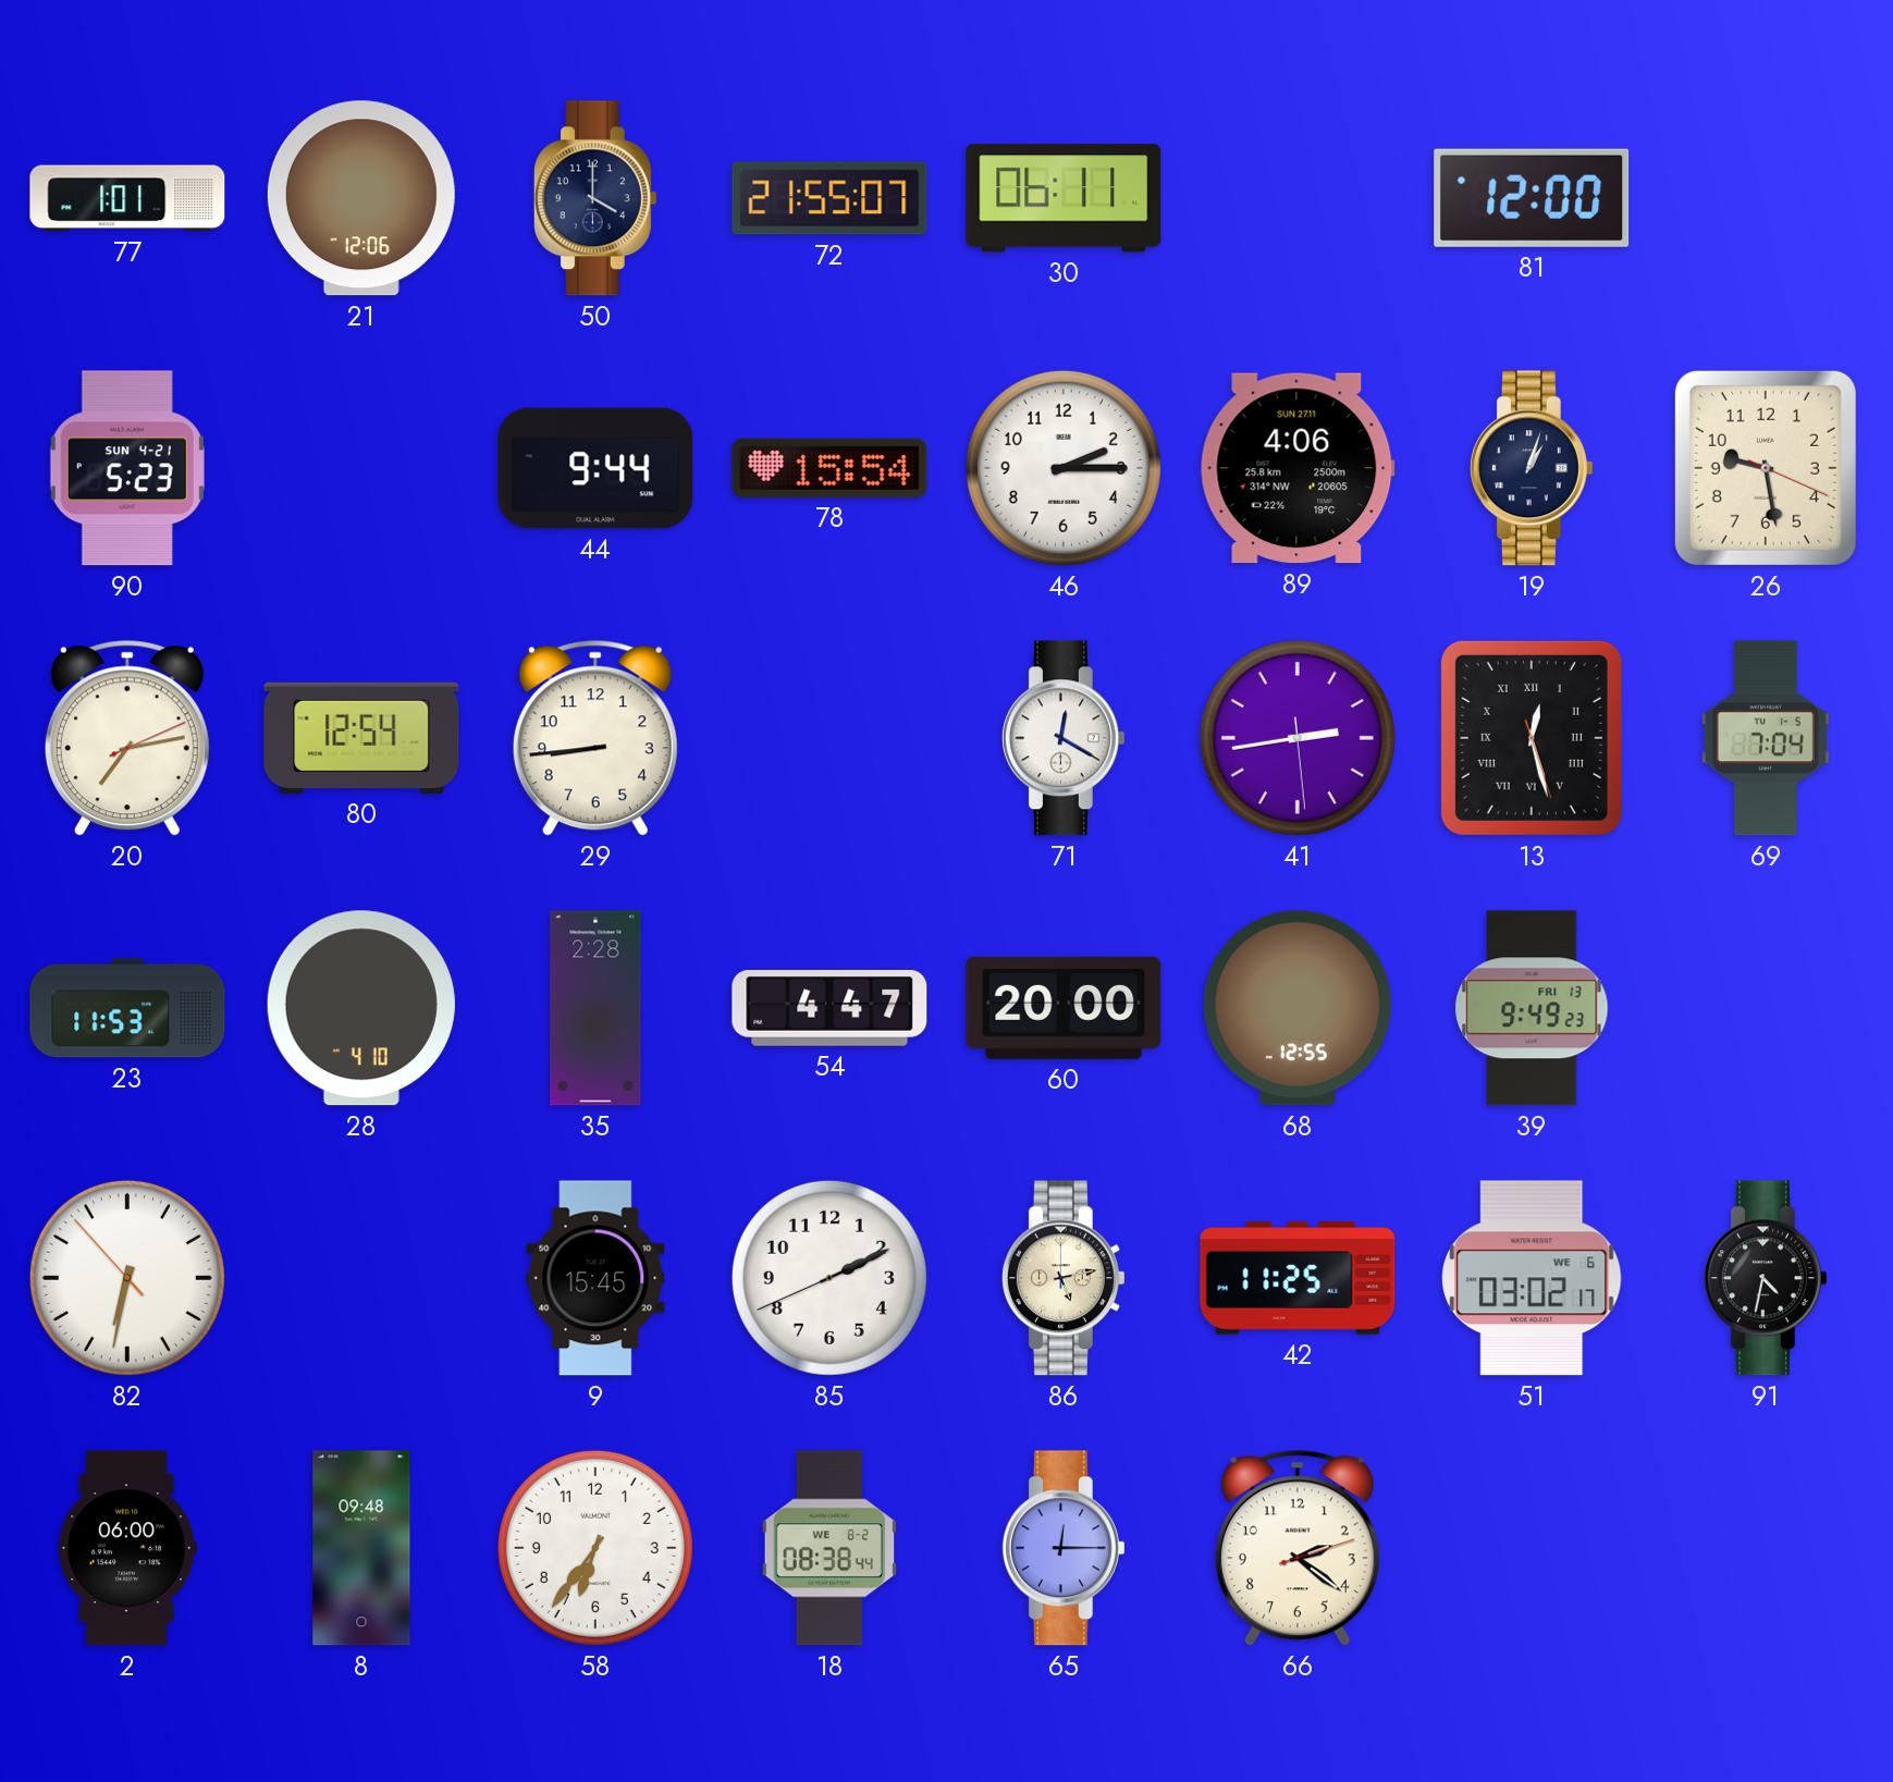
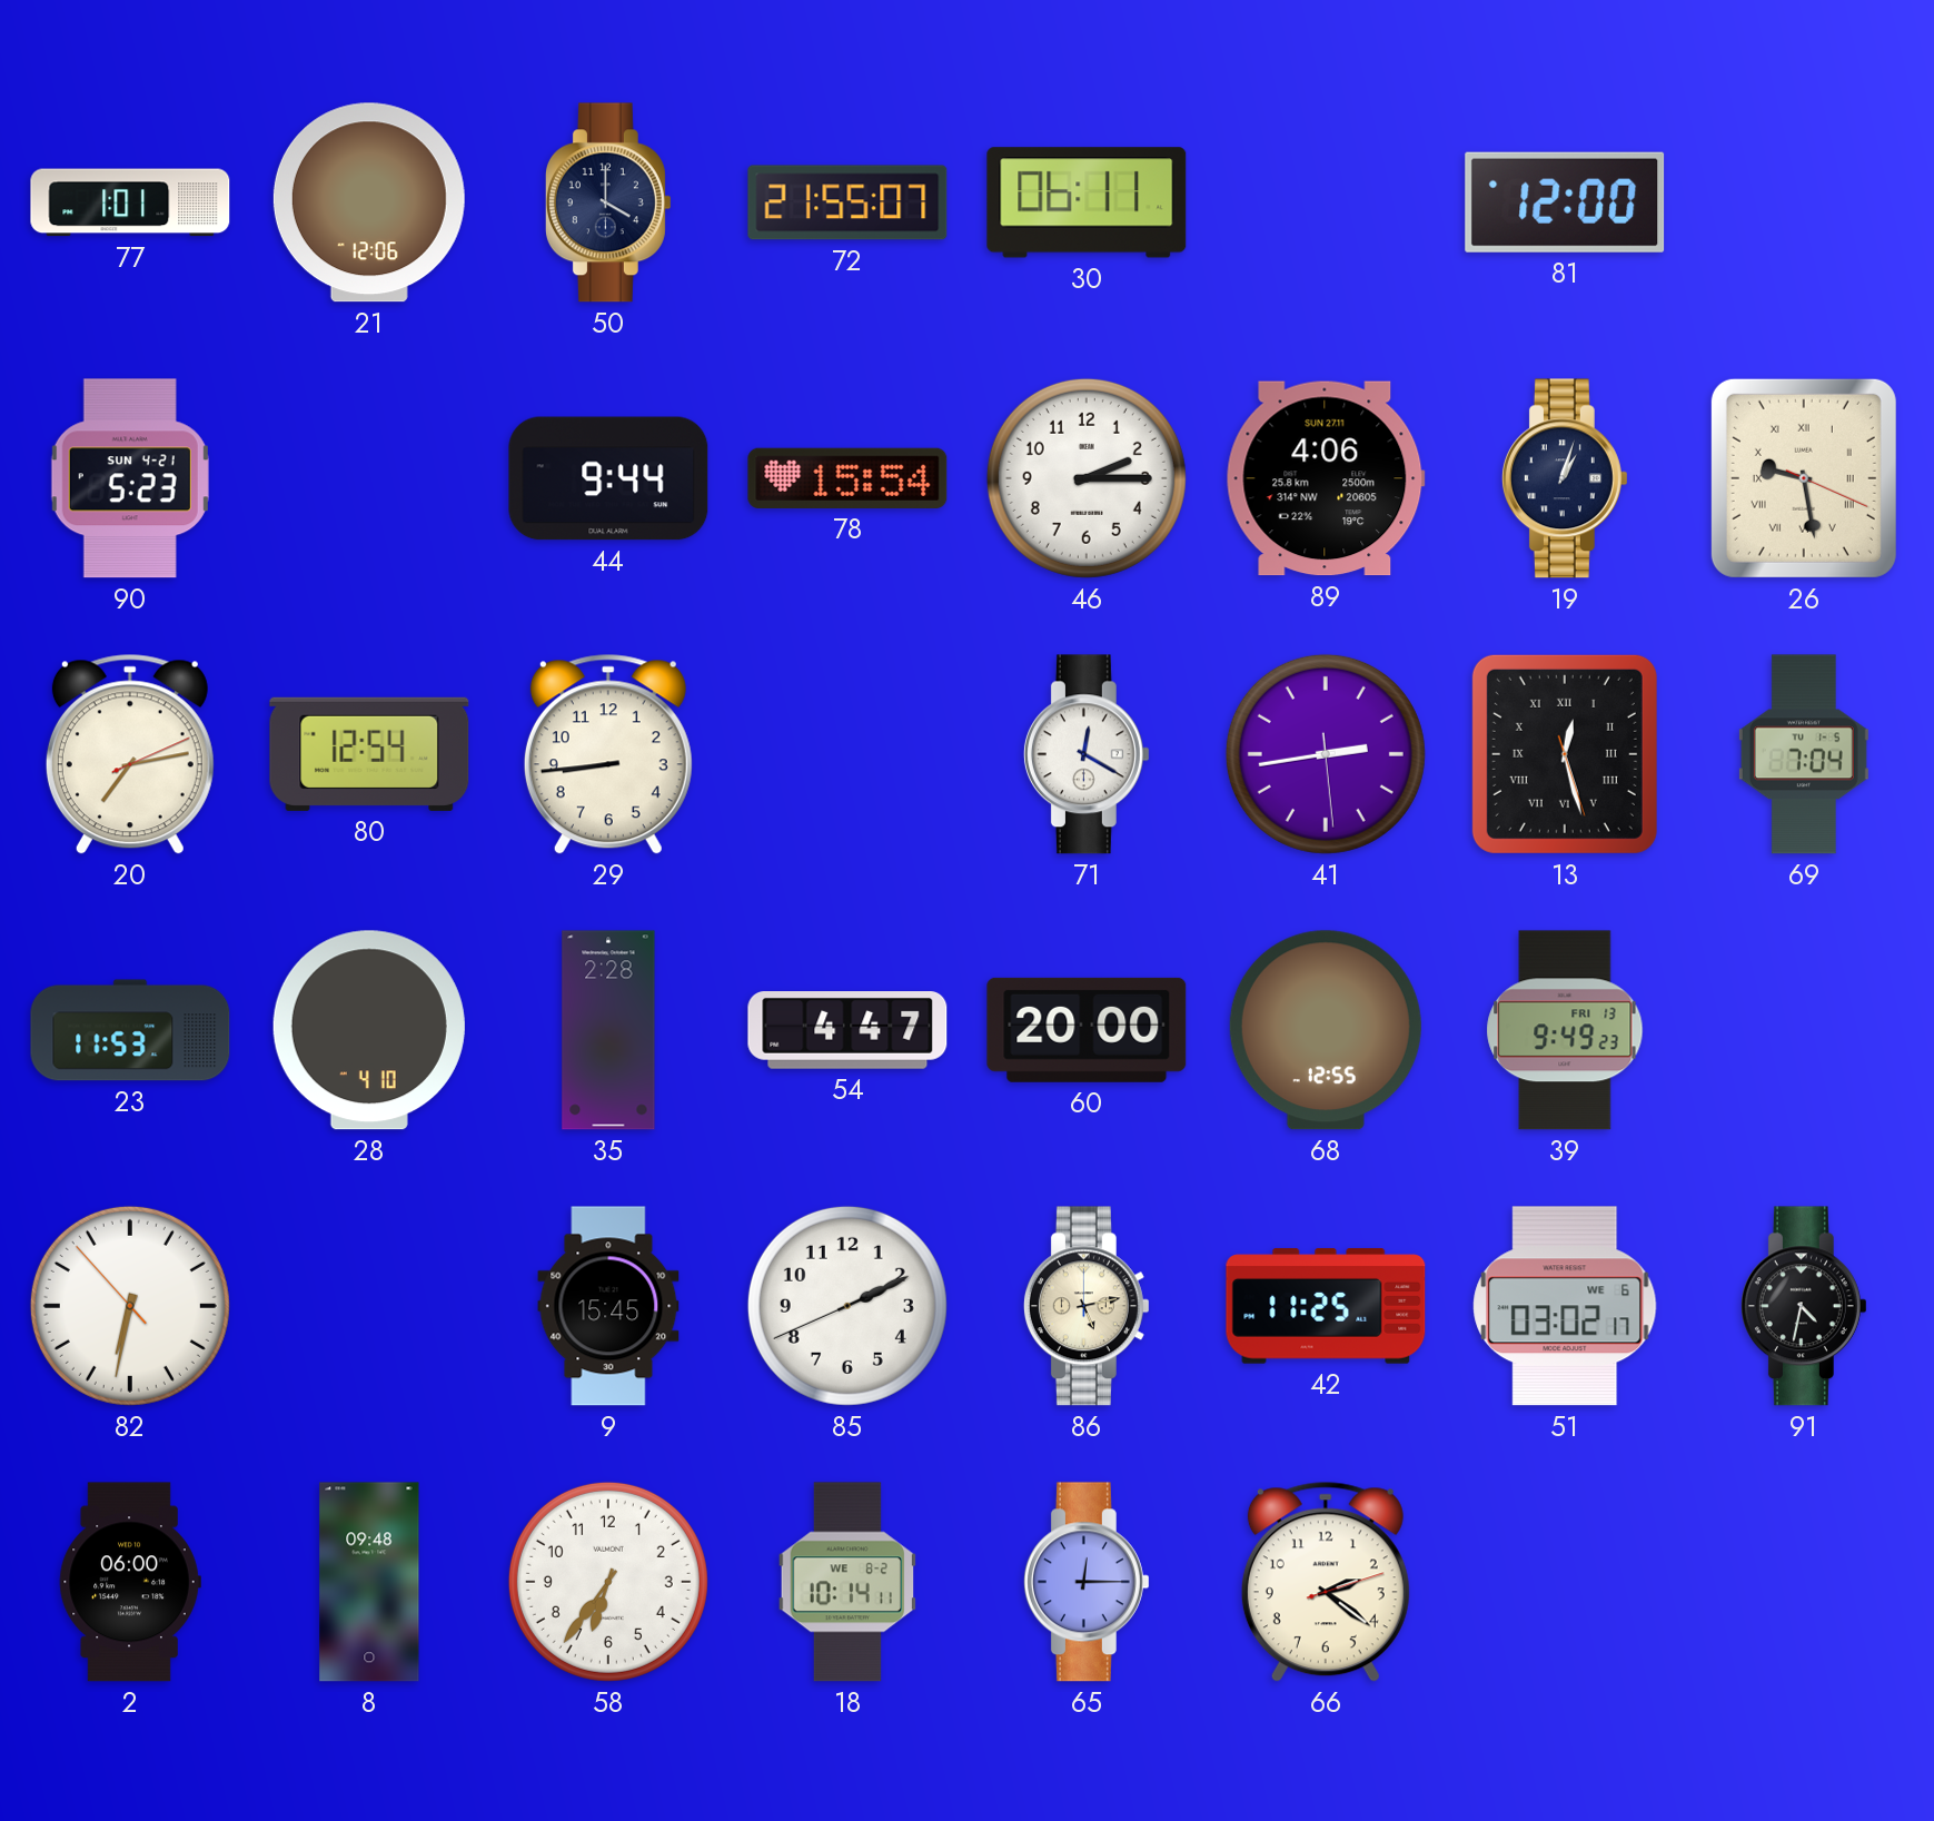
26 numerals: Arabic -> Roman
18: 08:38 -> 10:14
